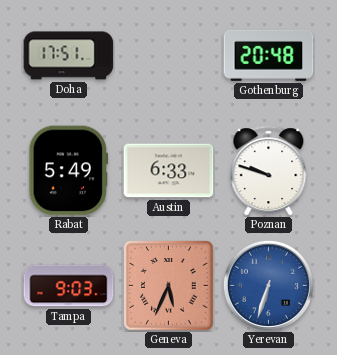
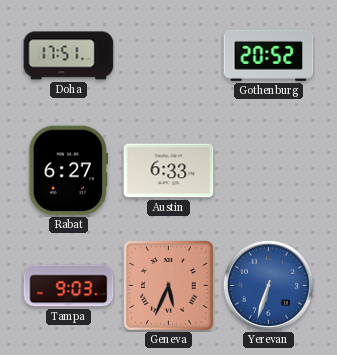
Gothenburg: 20:48 -> 20:52
Rabat: 5:49 -> 6:27
Poznan: 9:48 -> none
